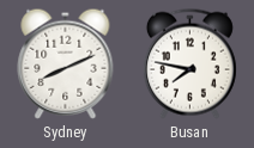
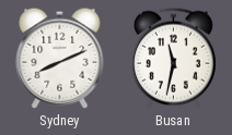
Busan: 7:47 -> 11:32
